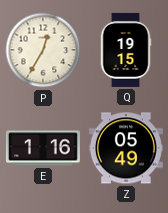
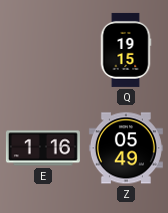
P: 12:35 -> none
